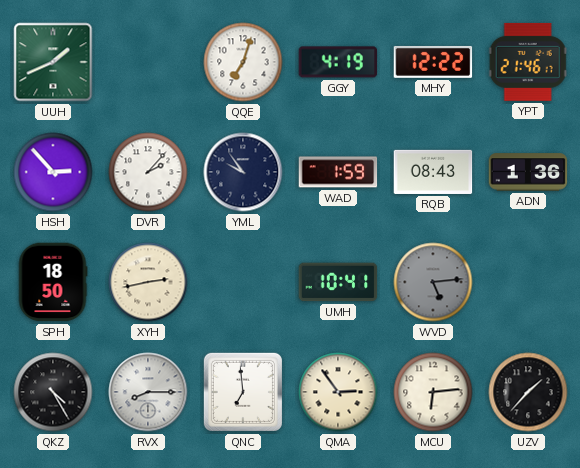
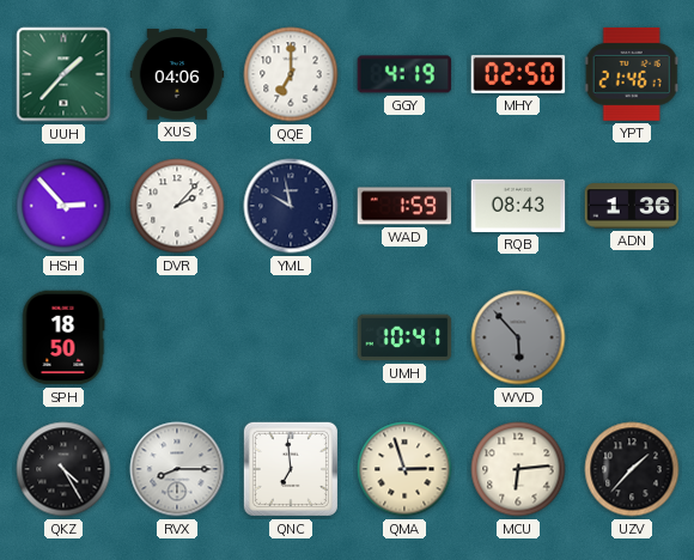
UUH: 1:41 -> 1:37
XUS: none -> 04:06
QQE: 7:03 -> 7:00
MHY: 12:22 -> 02:50
YML: 9:54 -> 9:58
XYH: 2:43 -> none
WVD: 5:14 -> 5:53
QMA: 2:54 -> 2:57
